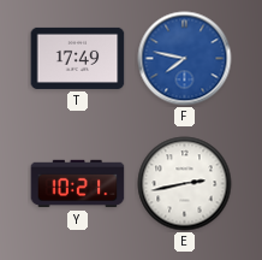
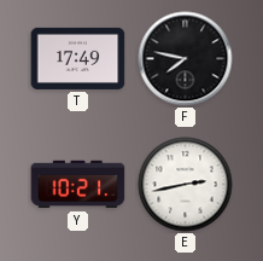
F dial: blue -> black
